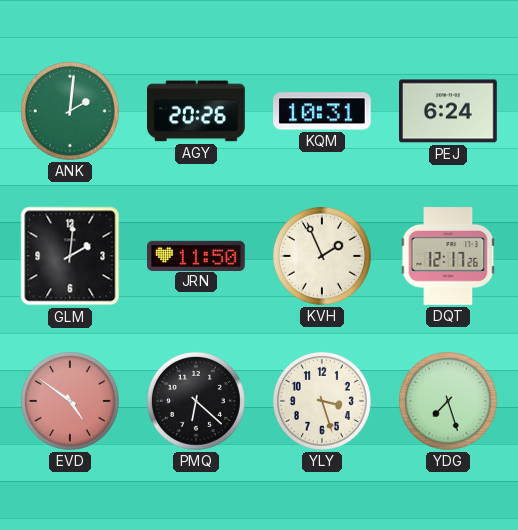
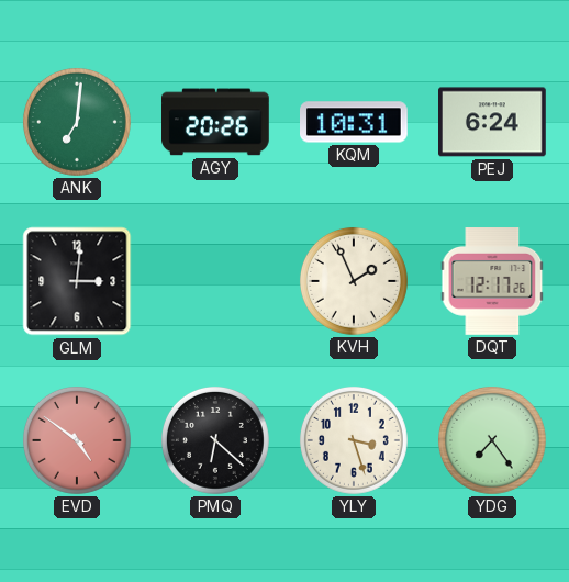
ANK: 2:01 -> 7:01
GLM: 2:01 -> 3:01
JRN: 11:50 -> none
YDG: 7:27 -> 7:24
